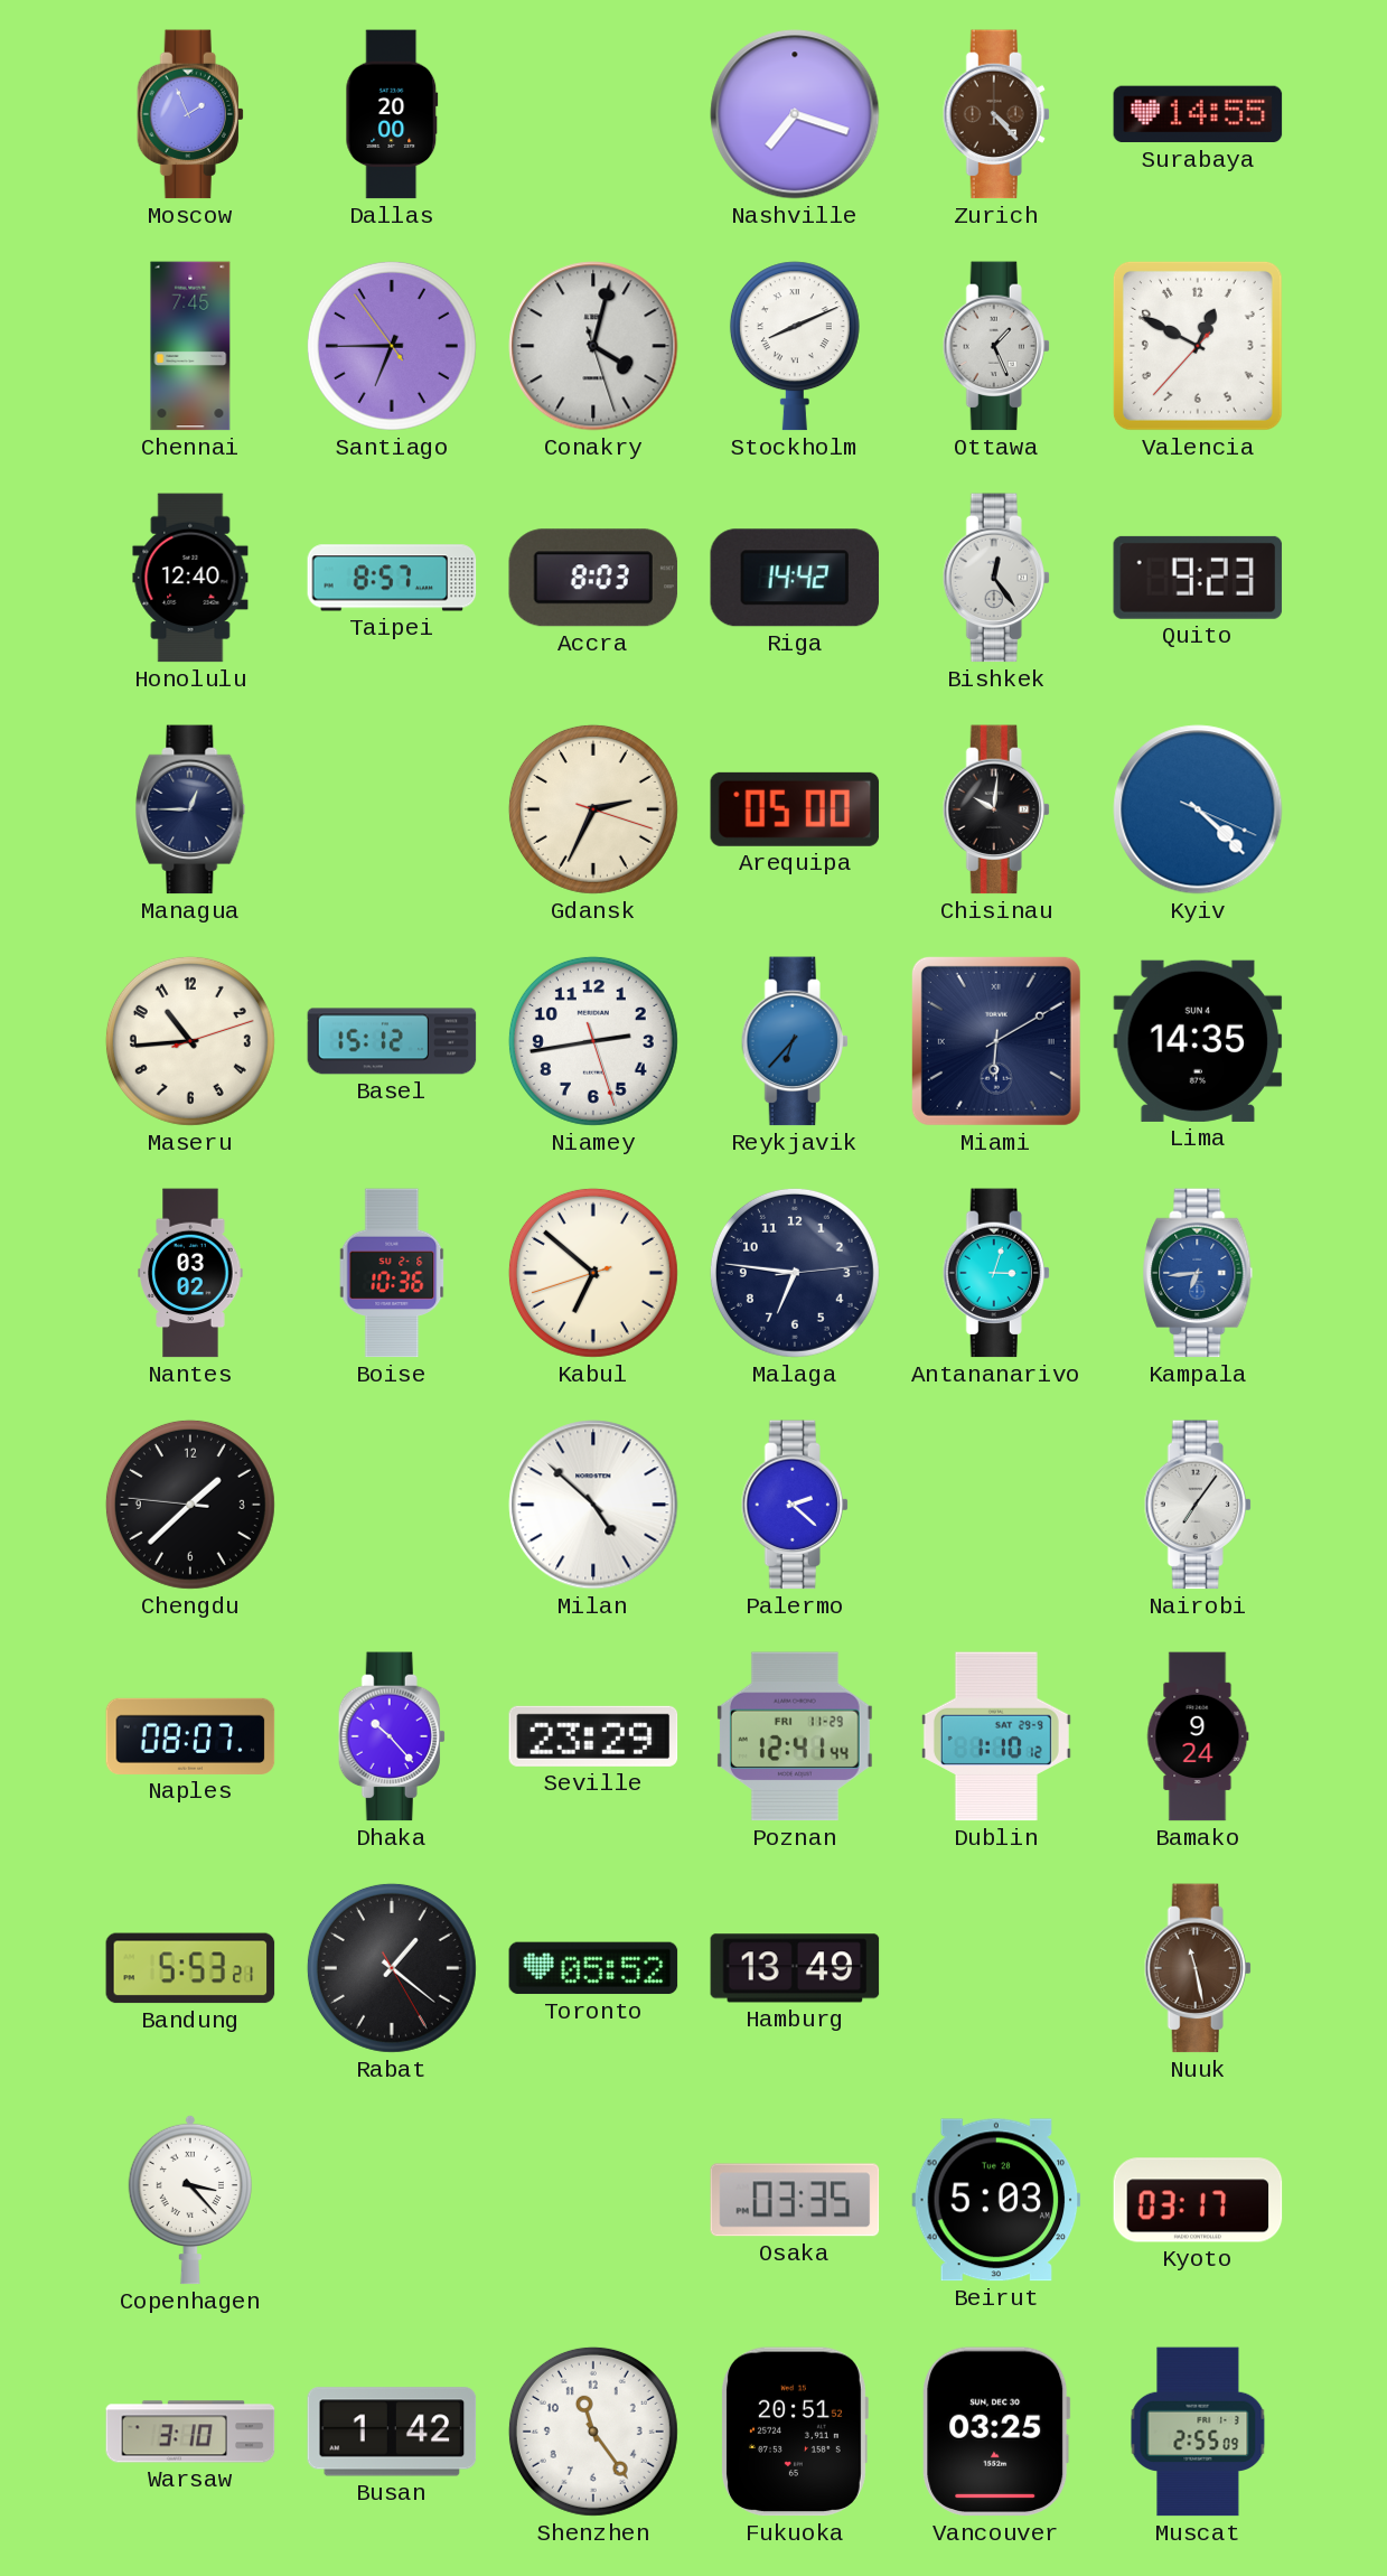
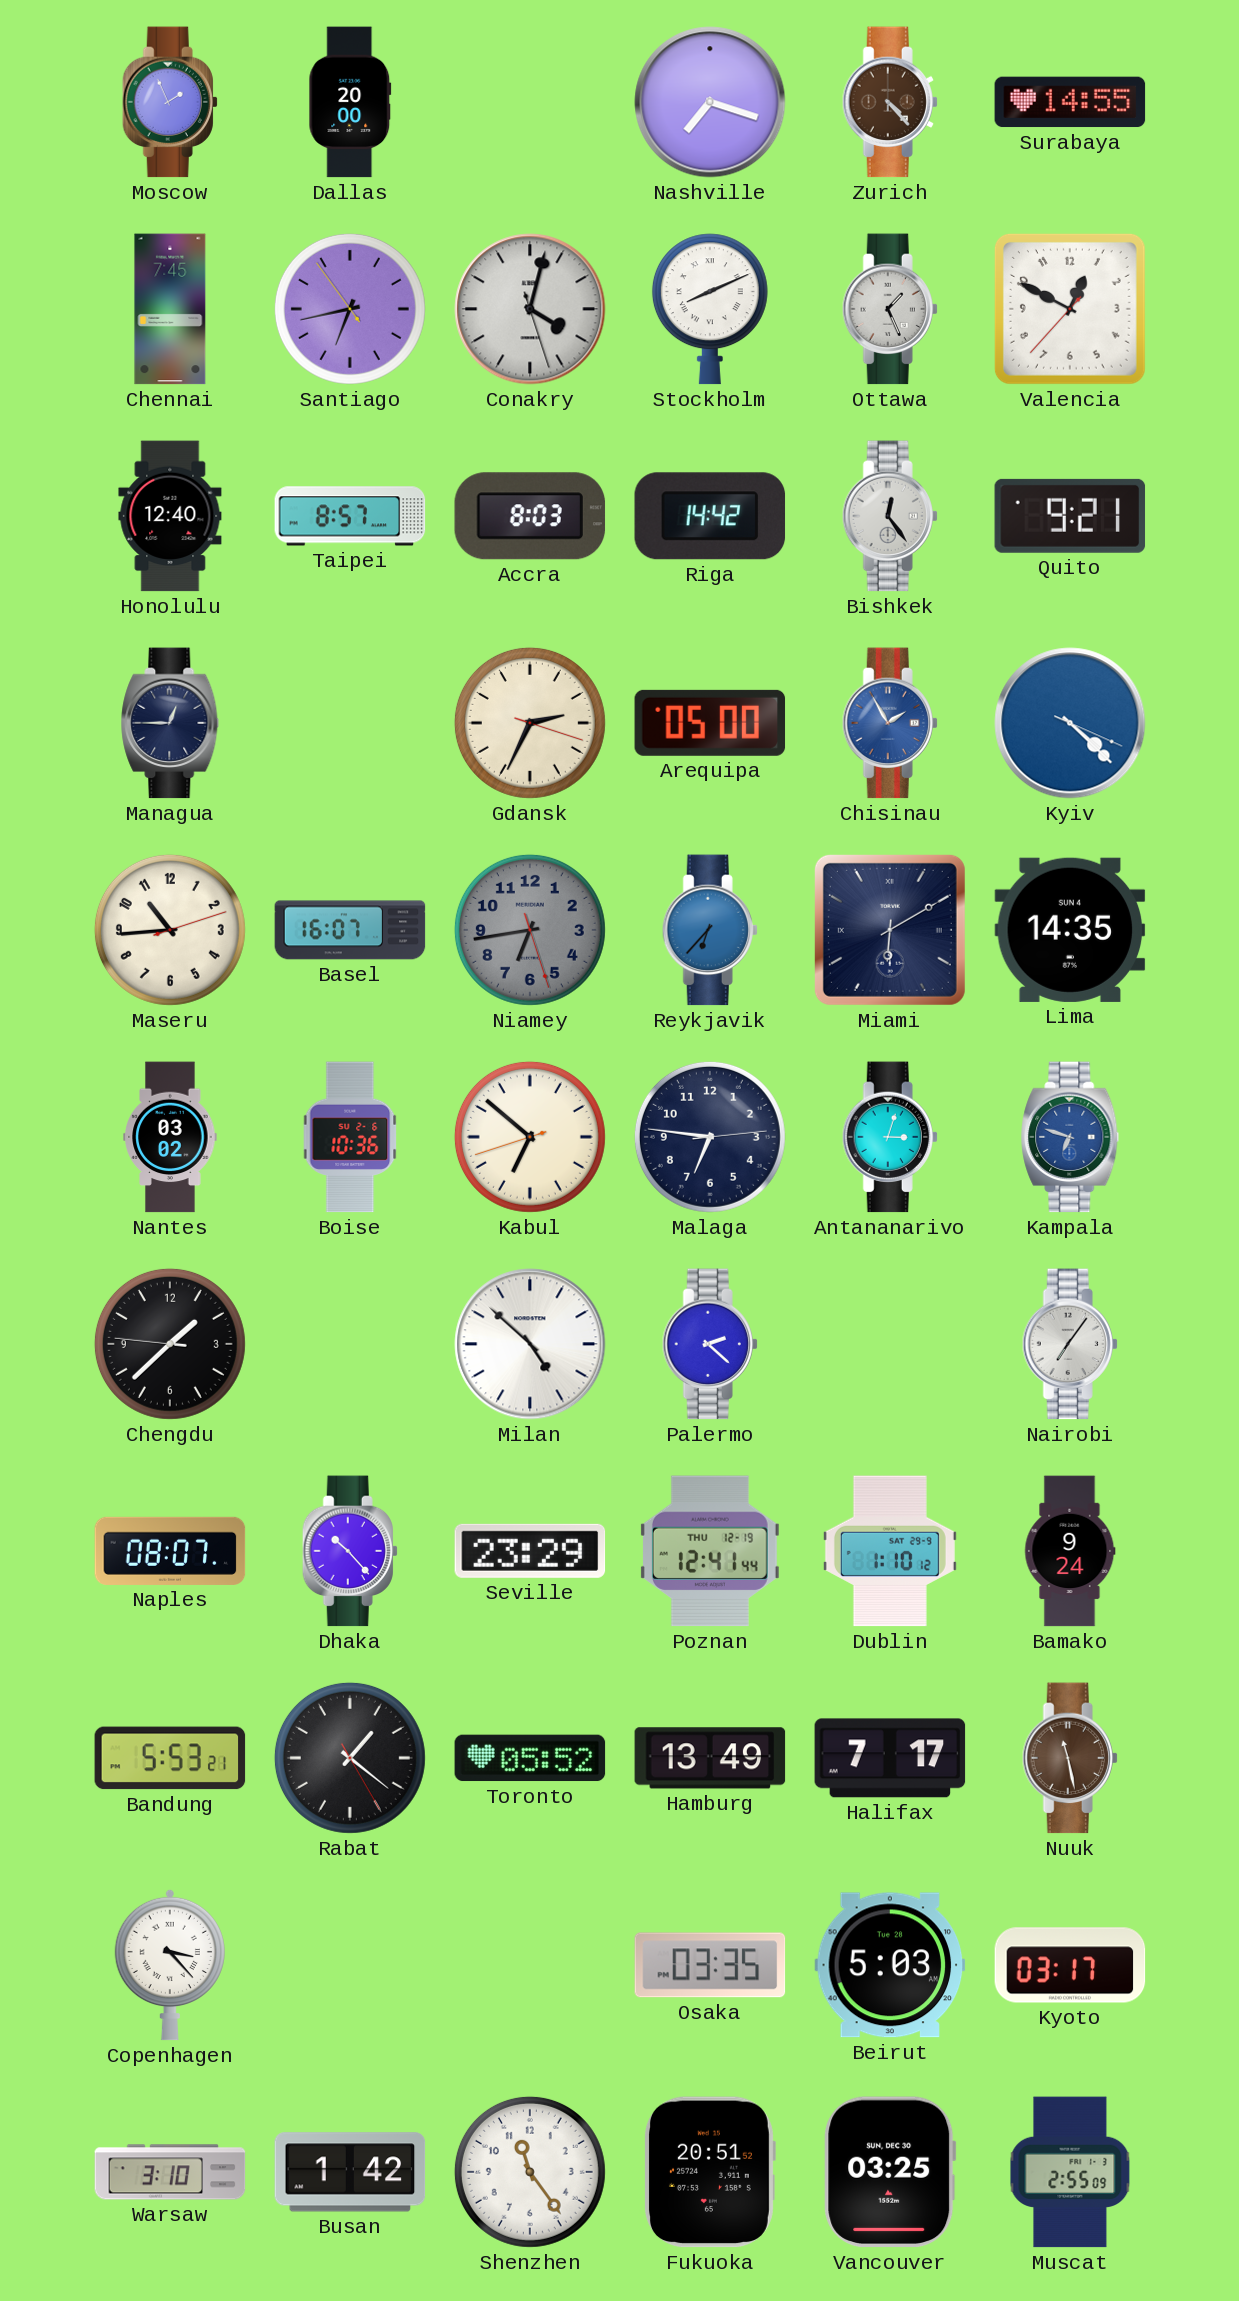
Santiago: 6:44 -> 6:42
Quito: 9:23 -> 9:21
Chisinau: 10:01 -> 1:55
Chisinau dial: black -> blue
Basel: 15:12 -> 16:07
Niamey: 2:43 -> 6:43
Niamey dial: white -> grey
Kampala: 6:44 -> 6:48
Poznan date: FRI 11-29 -> THU 12-19
Halifax: none -> 7:17
